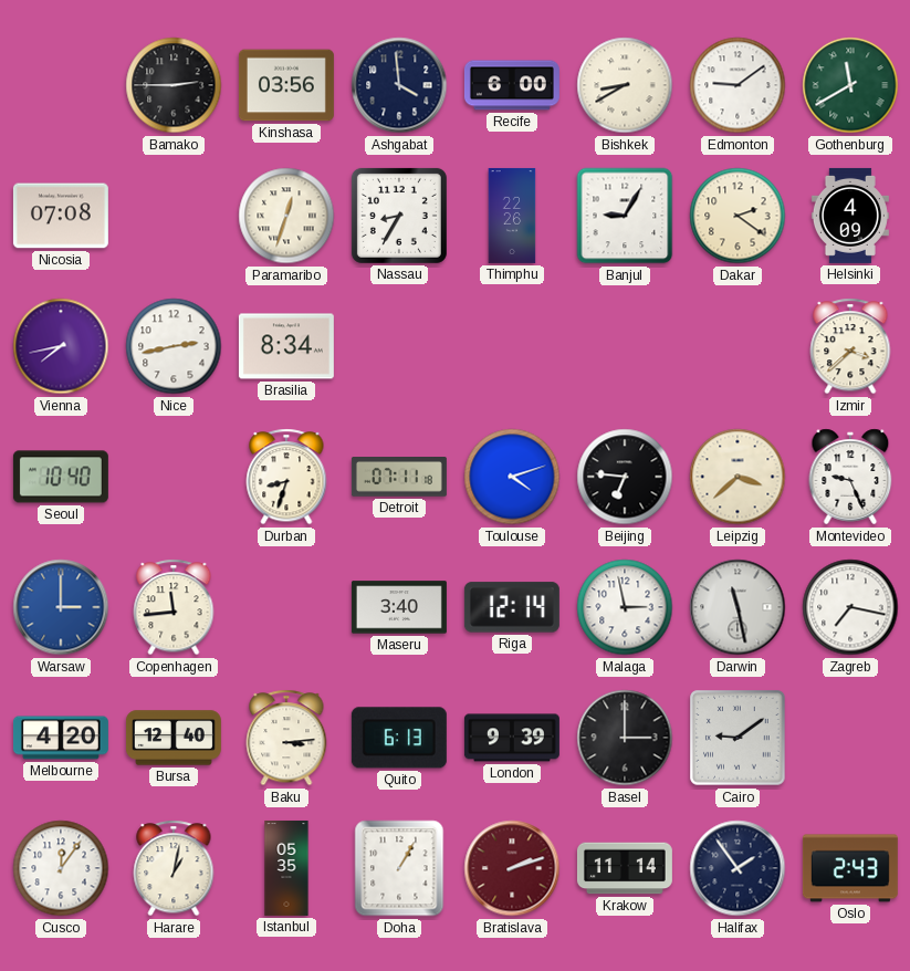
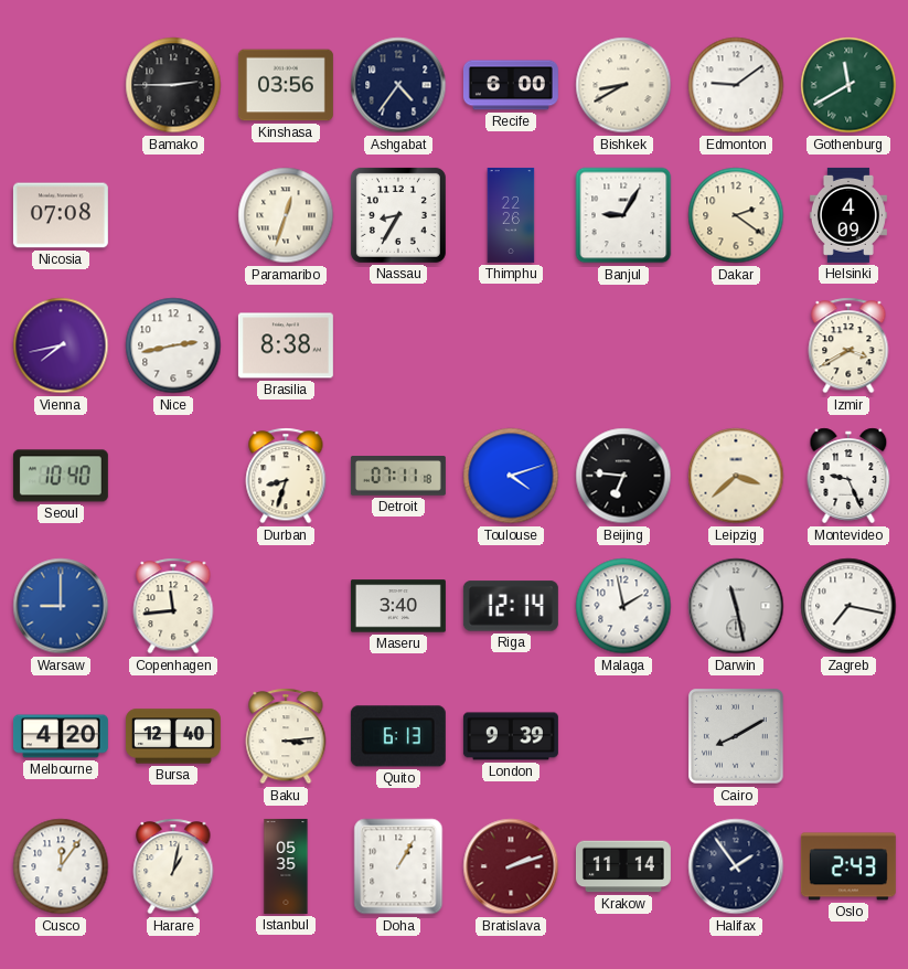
Ashgabat: 3:59 -> 4:36
Brasilia: 8:34 -> 8:38
Izmir: 3:38 -> 3:40
Warsaw: 3:00 -> 9:00
Malaga: 2:58 -> 1:58
Basel: 3:00 -> none
Cairo: 9:09 -> 8:10
